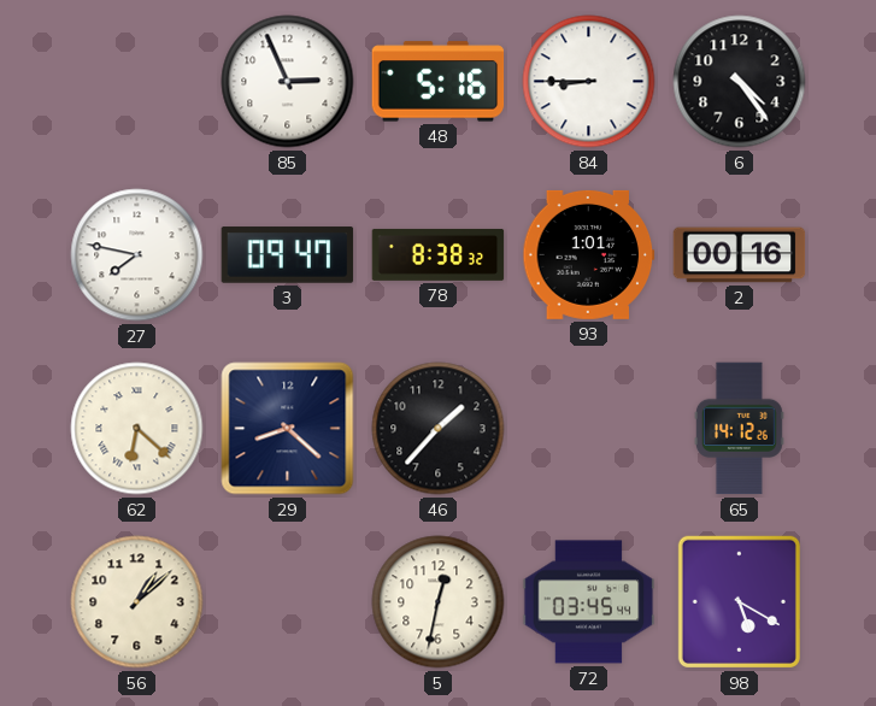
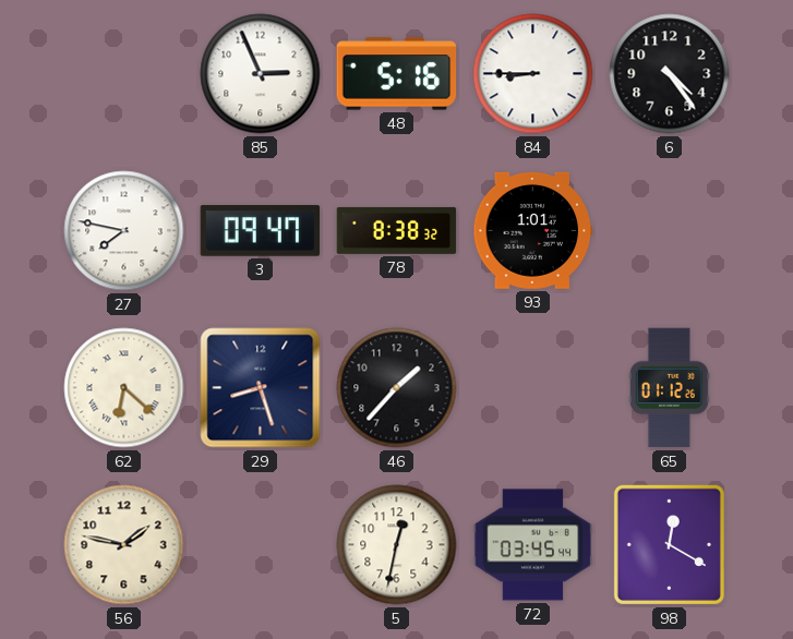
2: 00:16 -> none
29: 8:22 -> 8:27
65: 14:12 -> 01:12
56: 1:08 -> 1:47
98: 5:20 -> 12:20
